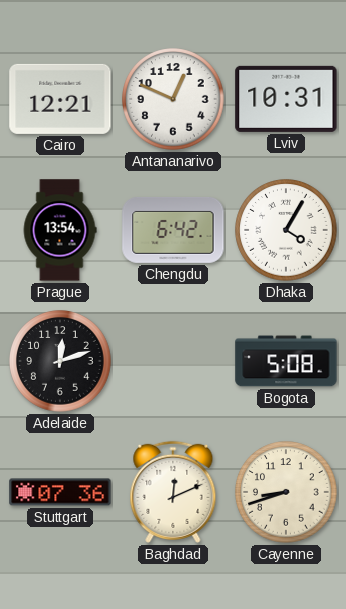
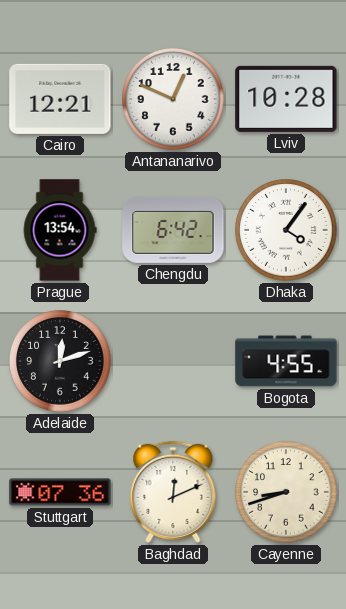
Lviv: 10:31 -> 10:28
Dhaka: 4:05 -> 4:06
Bogota: 5:08 -> 4:55
